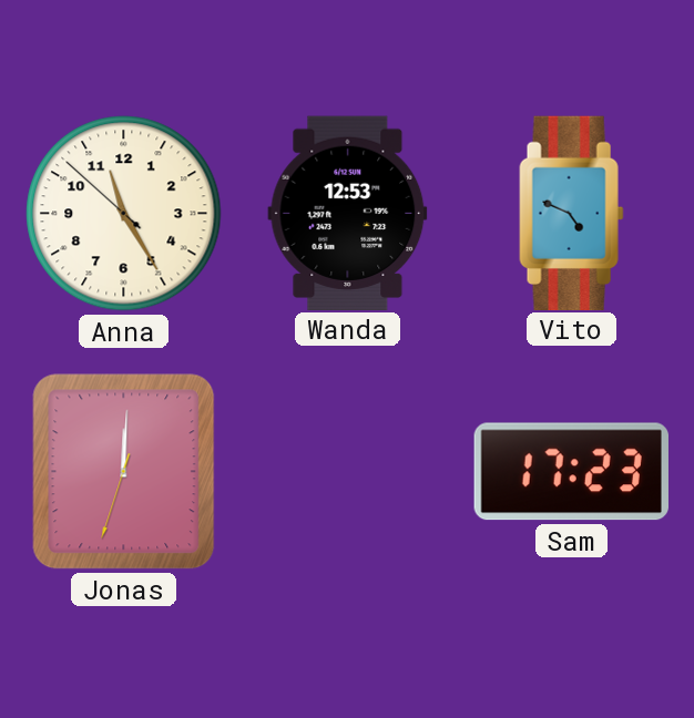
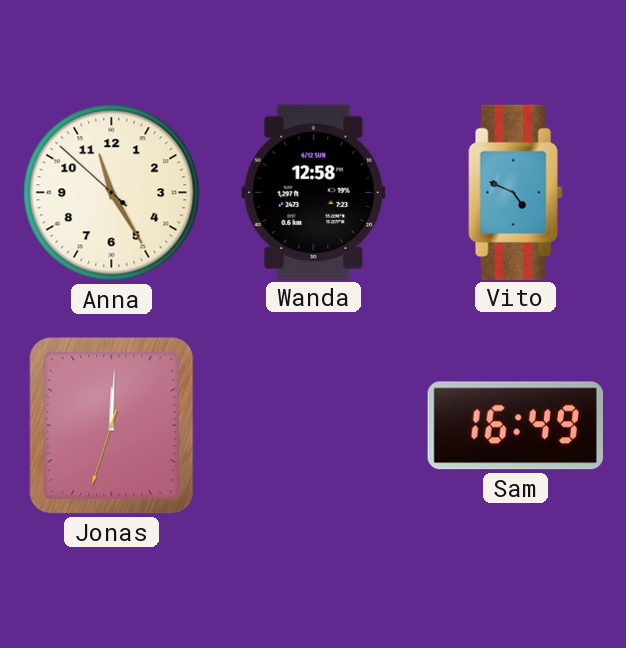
Wanda: 12:53 -> 12:58
Sam: 17:23 -> 16:49
